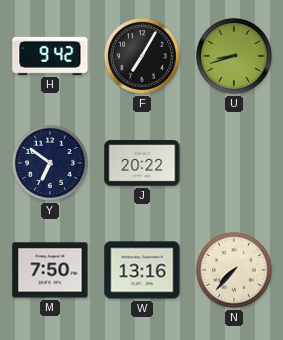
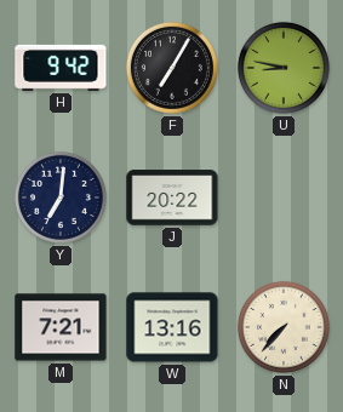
U: 8:42 -> 8:47
Y: 6:51 -> 7:01
M: 7:50 -> 7:21
